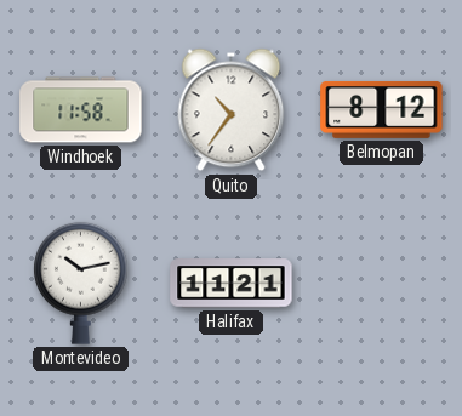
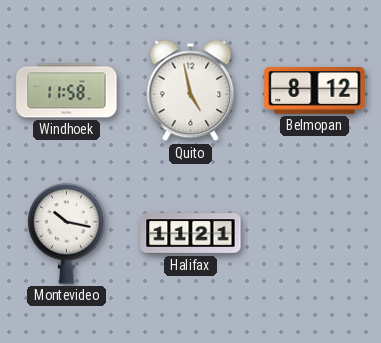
Quito: 10:36 -> 4:58
Montevideo: 10:13 -> 10:17
